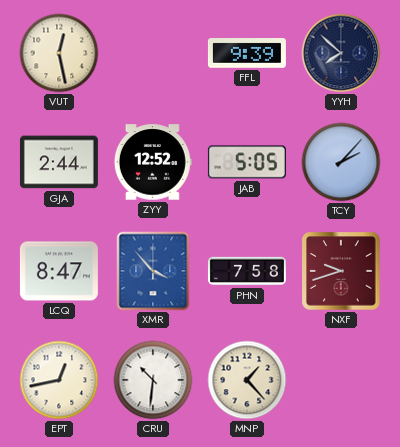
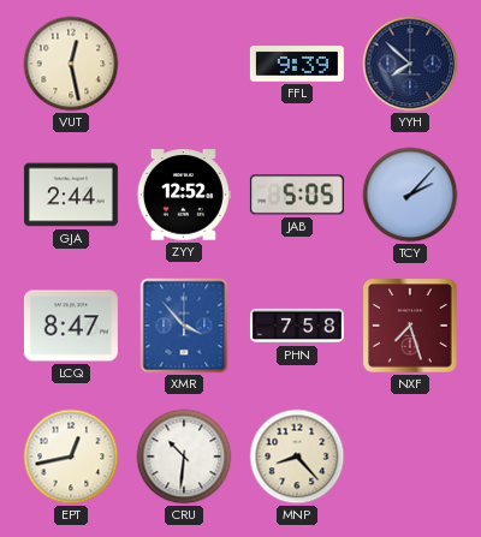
NXF: 9:42 -> 7:27
MNP: 1:23 -> 8:23
